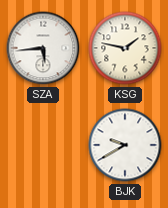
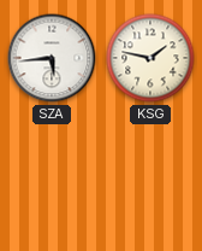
BJK: 9:40 -> none
